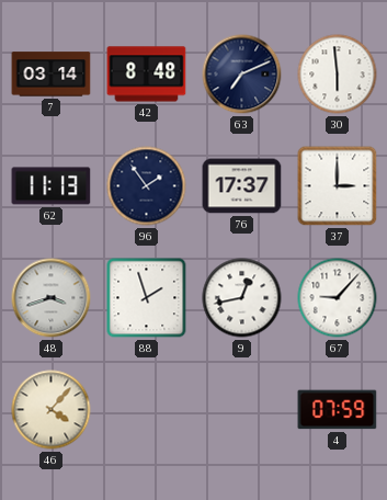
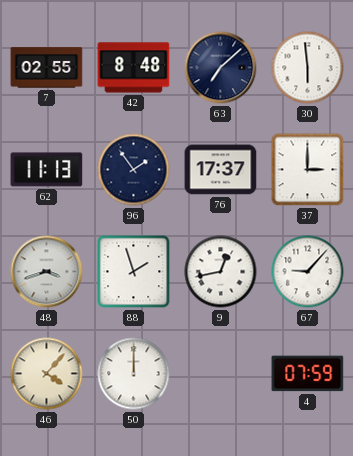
7: 03:14 -> 02:55
63: 7:11 -> 7:08
50: none -> 12:00
